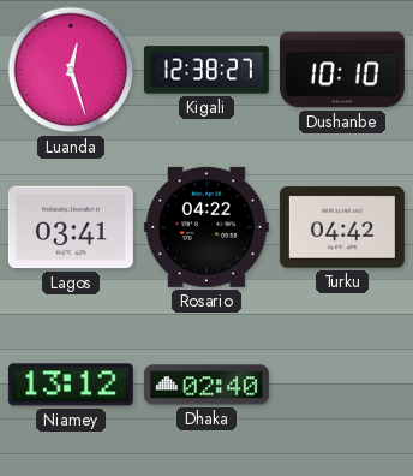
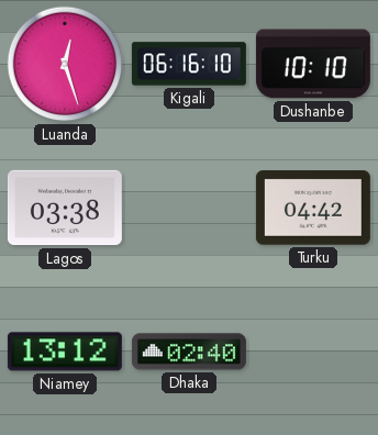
Kigali: 12:38 -> 06:16
Lagos: 03:41 -> 03:38
Rosario: 04:22 -> none
